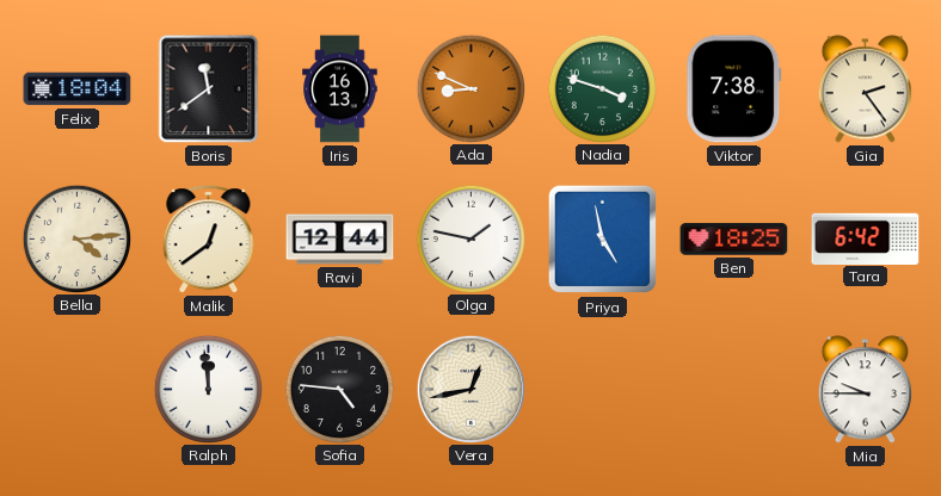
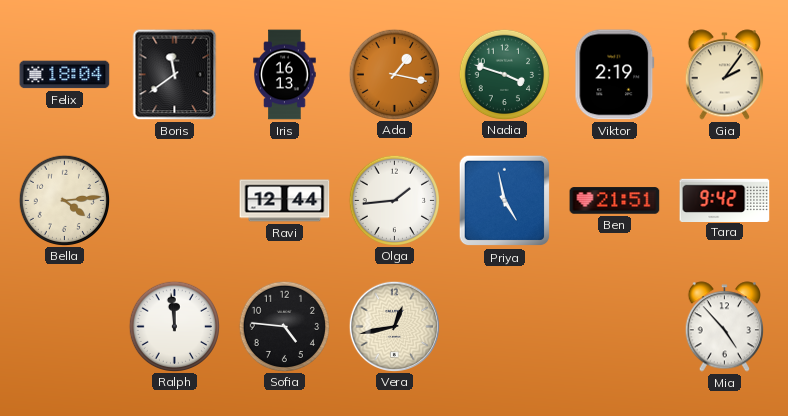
Ada: 8:49 -> 1:17
Viktor: 7:38 -> 2:19
Gia: 2:24 -> 2:06
Malik: 12:39 -> none
Olga: 1:47 -> 1:44
Ben: 18:25 -> 21:51
Tara: 6:42 -> 9:42
Mia: 9:45 -> 4:53
